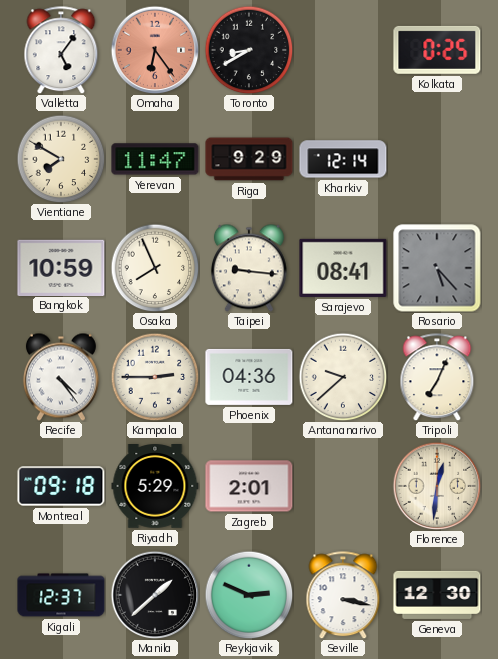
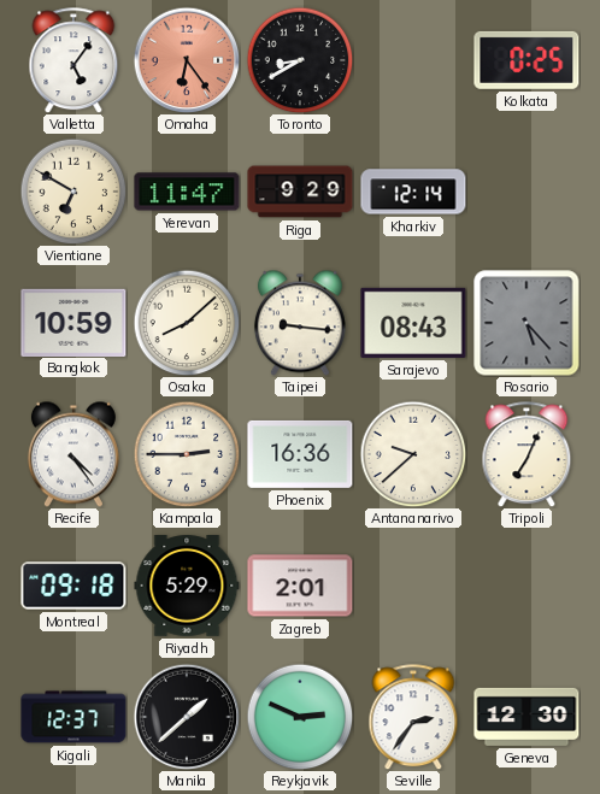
Vientiane: 7:50 -> 6:50
Osaka: 7:56 -> 8:08
Sarajevo: 08:41 -> 08:43
Phoenix: 04:36 -> 16:36
Florence: 12:31 -> none
Seville: 3:17 -> 2:36
